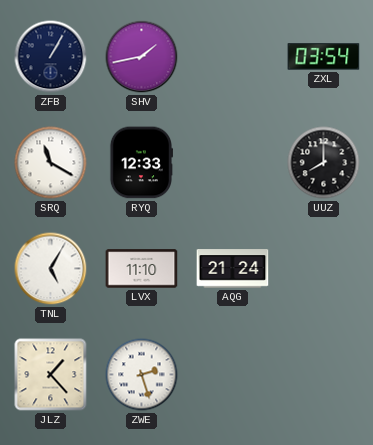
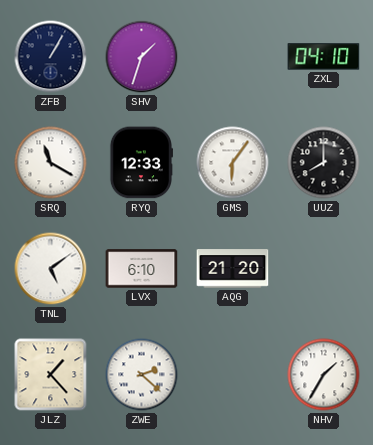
SHV: 1:43 -> 1:33
ZXL: 03:54 -> 04:10
GMS: none -> 6:06
TNL: 5:05 -> 5:09
LVX: 11:10 -> 6:10
AQG: 21:24 -> 21:20
ZWE: 2:27 -> 2:22
NHV: none -> 1:35
